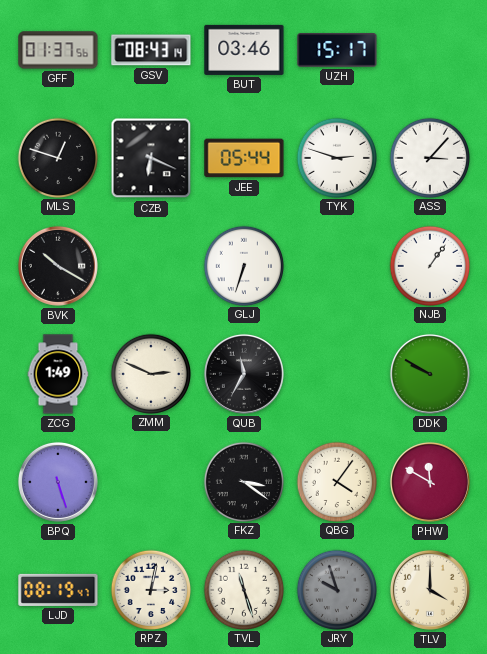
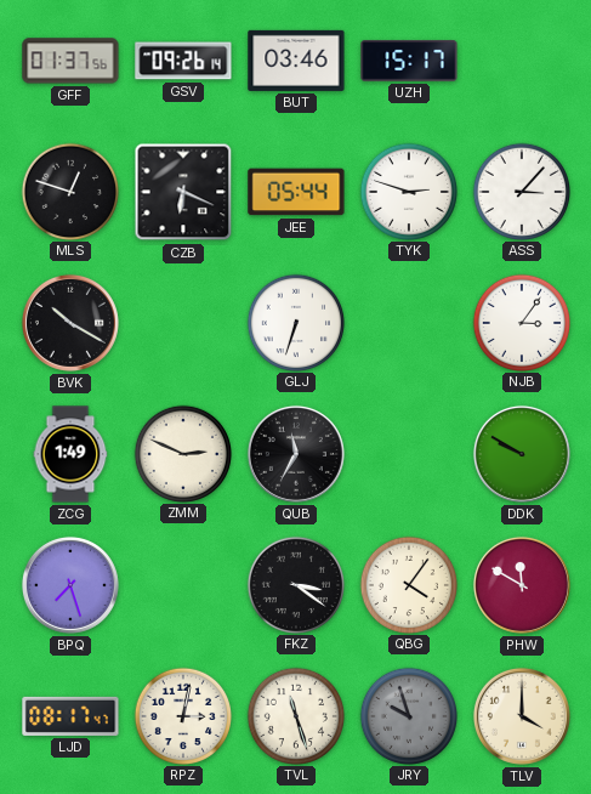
GSV: 08:43 -> 09:26
NJB: 1:06 -> 3:06
BPQ: 5:27 -> 7:27
LJD: 08:19 -> 08:17
